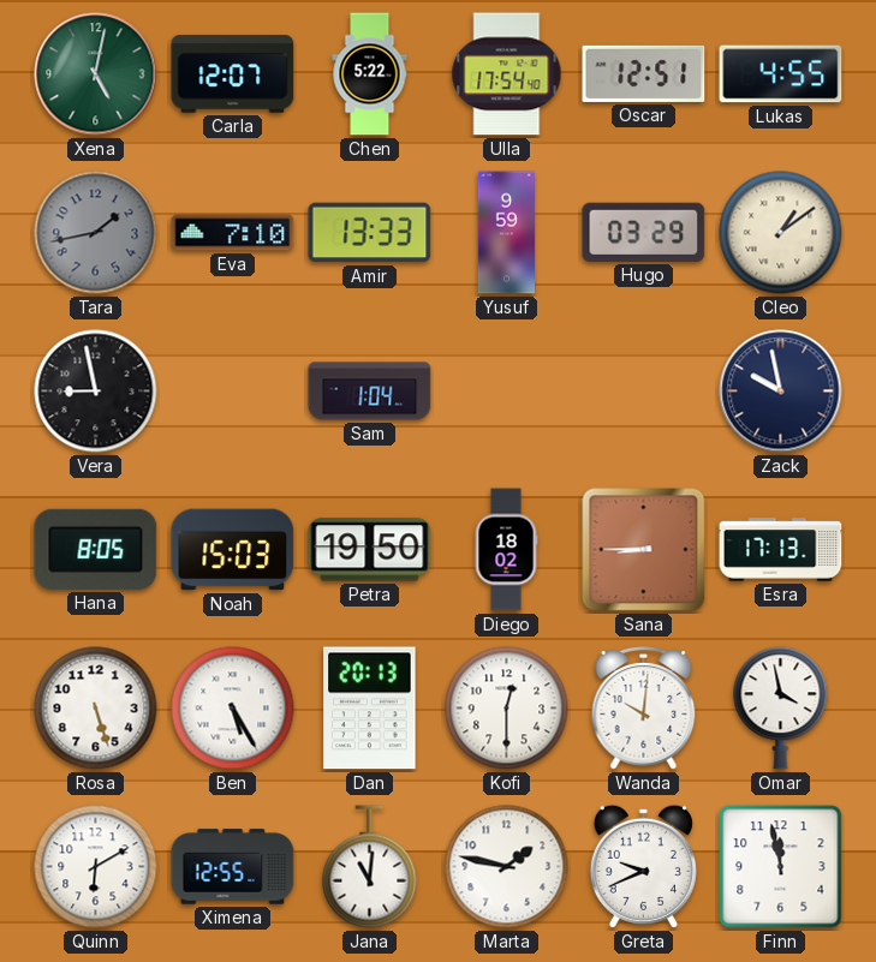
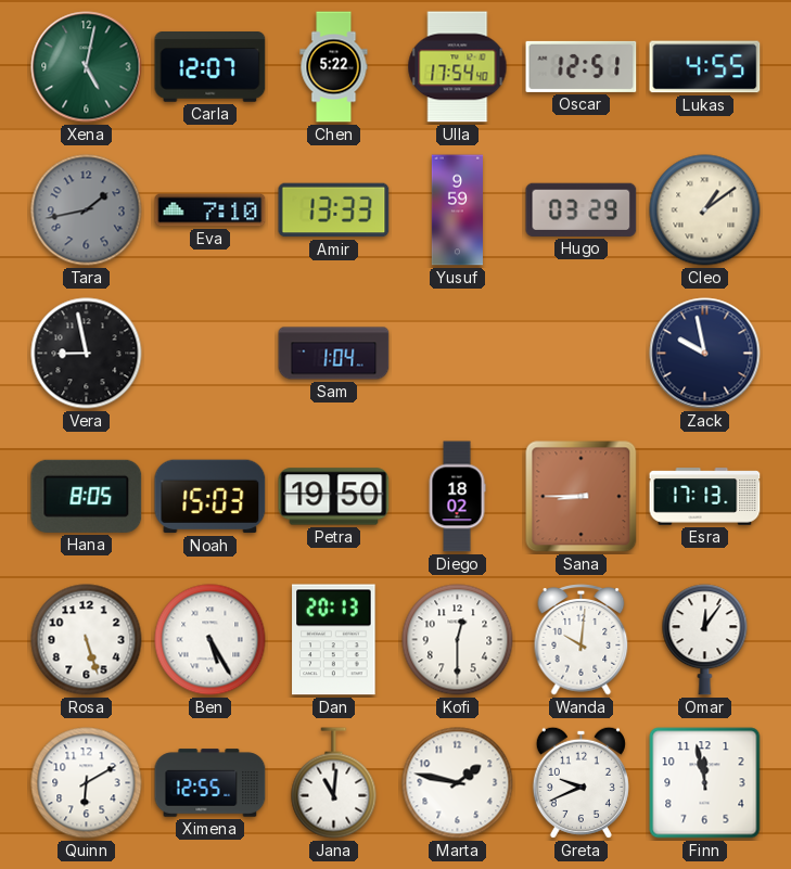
Omar: 3:58 -> 12:06
